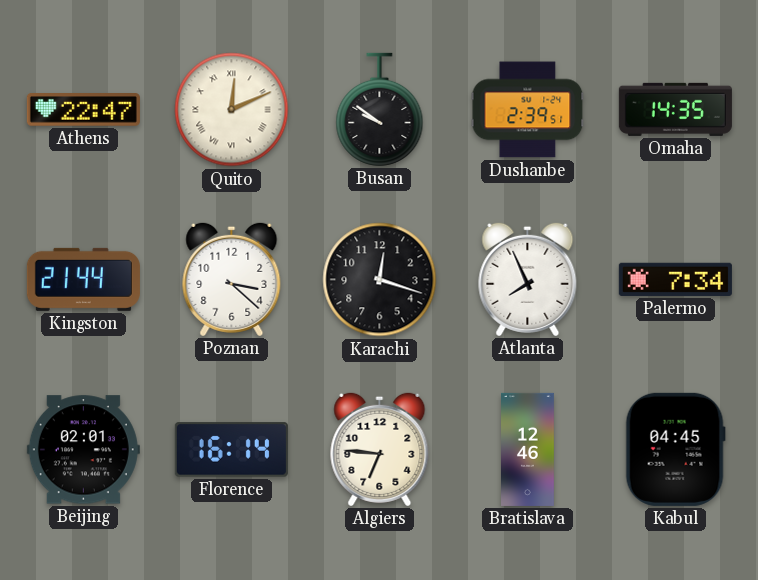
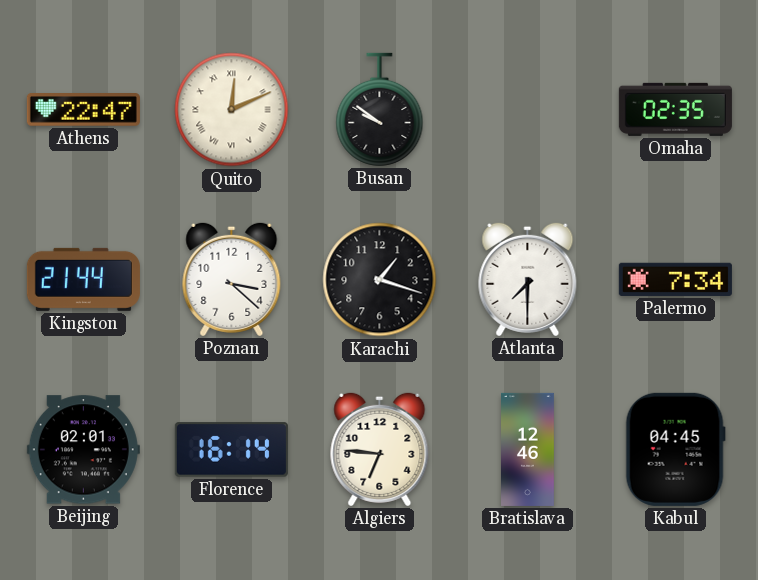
Dushanbe: 2:39 -> none
Omaha: 14:35 -> 02:35
Karachi: 12:18 -> 1:18
Atlanta: 7:56 -> 7:30
